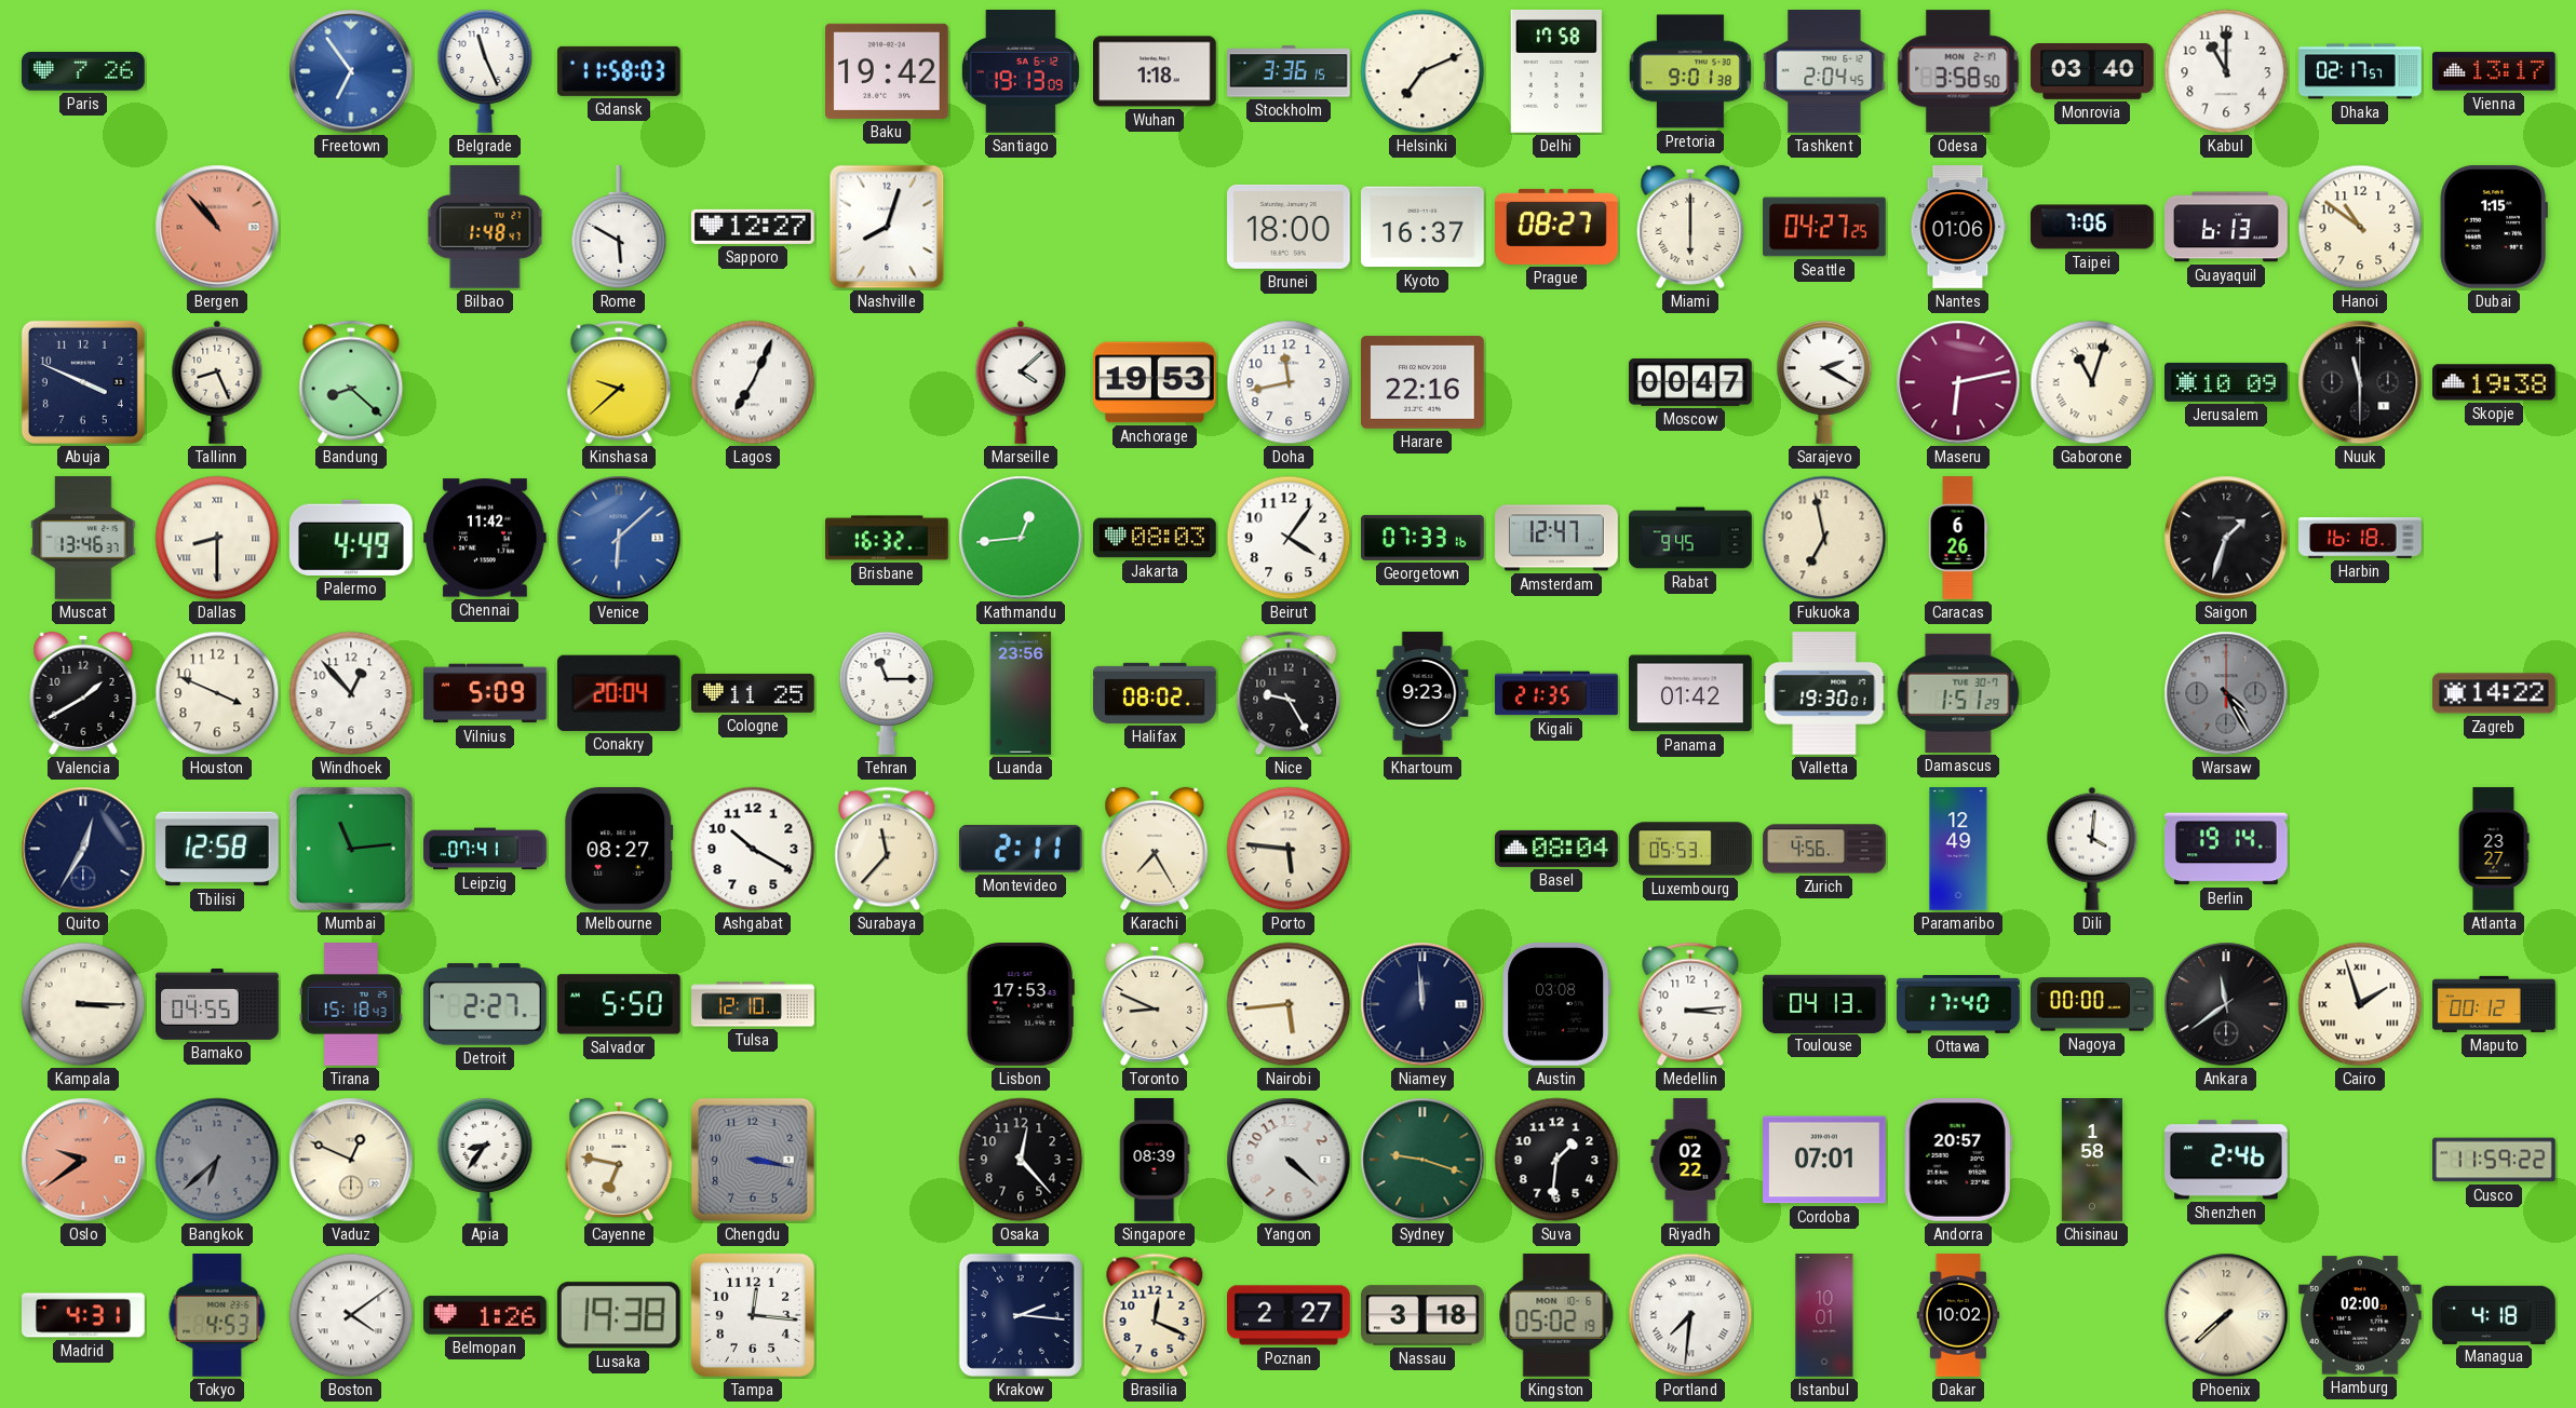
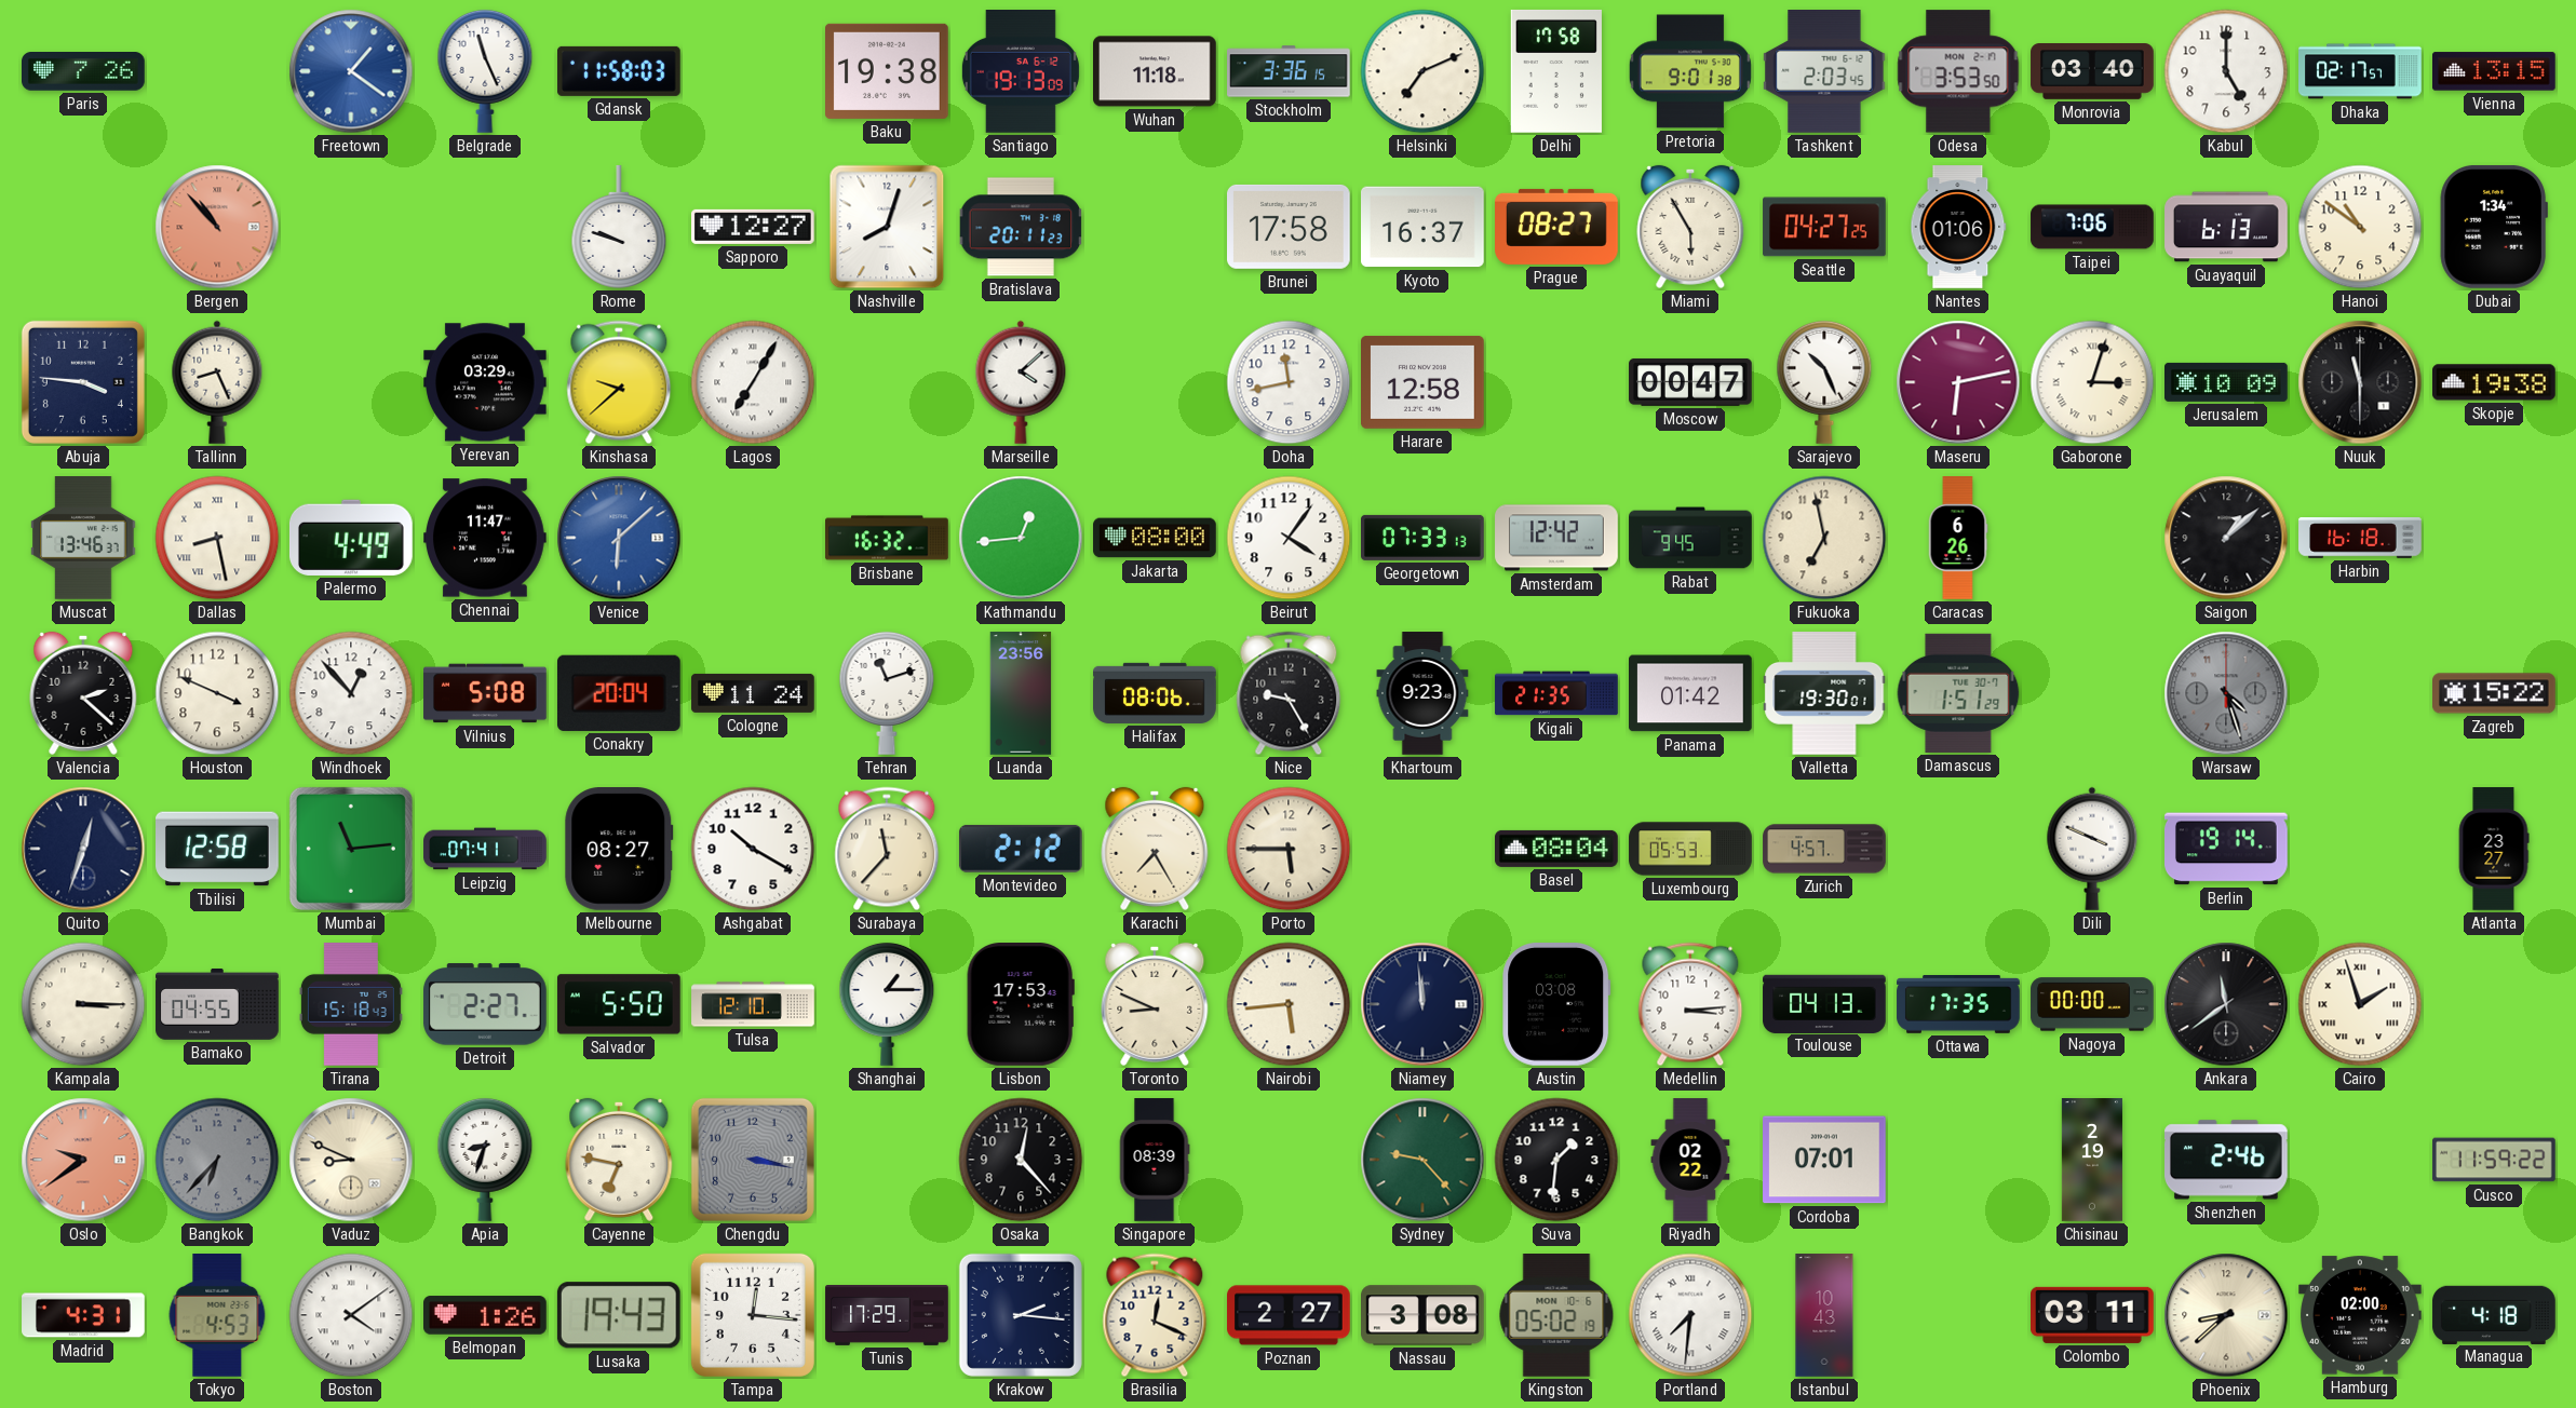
Freetown: 6:54 -> 1:21
Baku: 19:42 -> 19:38
Wuhan: 1:18 -> 11:18
Tashkent: 2:04 -> 2:03
Odesa: 3:58 -> 3:53
Kabul: 11:00 -> 5:00
Vienna: 13:17 -> 13:15
Bilbao: 1:48 -> none
Rome: 5:50 -> 9:48
Bratislava: none -> 20:11
Brunei: 18:00 -> 17:58
Miami: 6:00 -> 5:55
Dubai: 1:15 -> 1:34
Abuja: 3:49 -> 3:46
Bandung: 8:22 -> none
Yerevan: none -> 03:29
Lagos: 7:04 -> 7:05
Anchorage: 19:53 -> none
Harare: 22:16 -> 12:58
Sarajevo: 2:20 -> 10:26
Gaborone: 11:03 -> 3:03
Dallas: 8:30 -> 8:28
Chennai: 11:42 -> 11:47
Jakarta: 08:03 -> 08:00
Georgetown: 07:33:16 -> 07:33:13
Amsterdam: 12:47 -> 12:42
Saigon: 1:33 -> 1:08
Valencia: 1:40 -> 2:22
Vilnius: 5:09 -> 5:08
Cologne: 11:25 -> 11:24
Tehran: 11:15 -> 11:12
Halifax: 08:02 -> 08:06
Warsaw: 4:25 -> 4:27
Zagreb: 14:22 -> 15:22
Quito: 12:35 -> 12:33
Montevideo: 2:11 -> 2:12
Porto: 5:46 -> 5:45
Zurich: 4:56 -> 4:57
Paramaribo: 12:49 -> none
Dili: 4:01 -> 3:49
Shanghai: none -> 1:15
Ottawa: 17:40 -> 17:35
Maputo: 00:12 -> none
Bangkok: 6:38 -> 6:37
Vaduz: 12:49 -> 8:49
Apia: 8:36 -> 8:33
Yangon: 4:22 -> none
Sydney: 9:18 -> 9:23
Andorra: 20:57 -> none
Chisinau: 1:58 -> 2:19
Lusaka: 19:38 -> 19:43
Tunis: none -> 17:29
Nassau: 3:18 -> 3:08
Istanbul: 10:01 -> 10:43
Dakar: 10:02 -> none
Colombo: none -> 03:11
Phoenix: 7:38 -> 8:38
